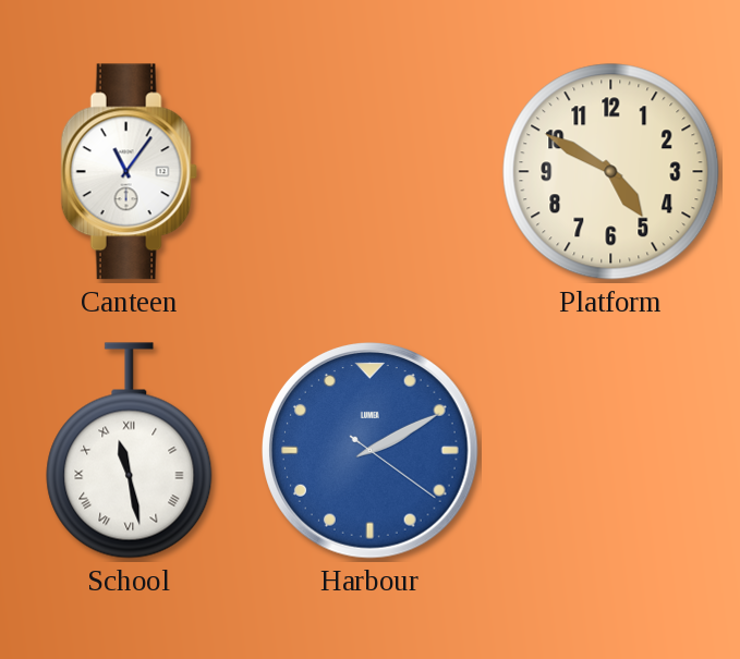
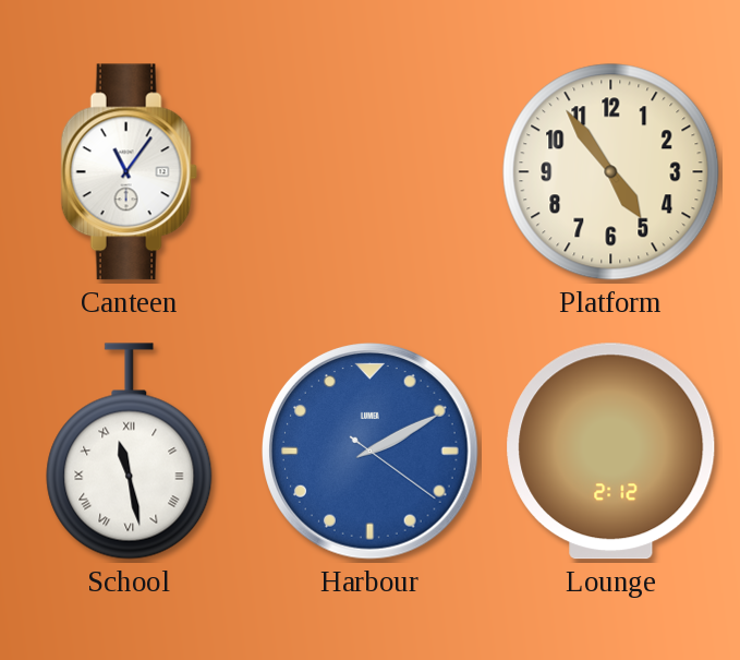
Platform: 4:50 -> 4:54
Lounge: none -> 2:12
